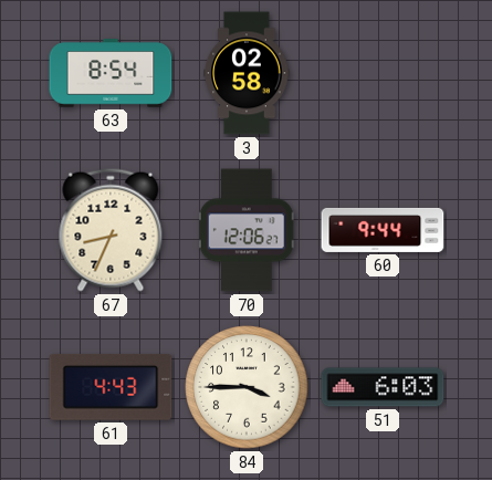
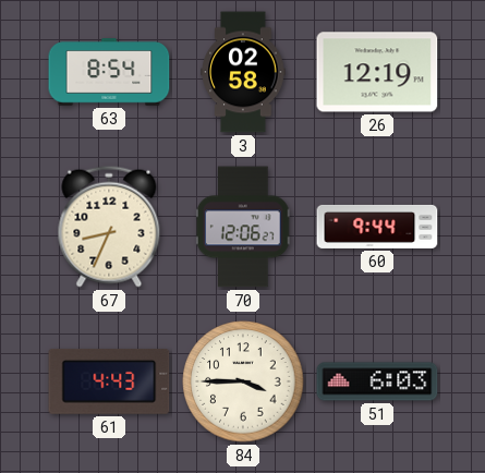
26: none -> 12:19
